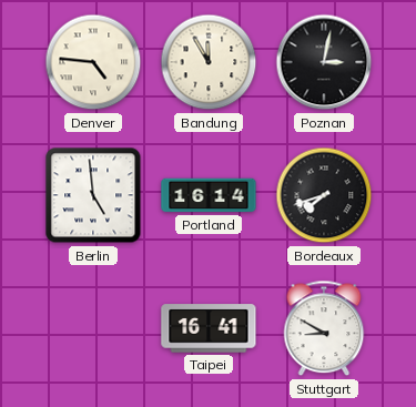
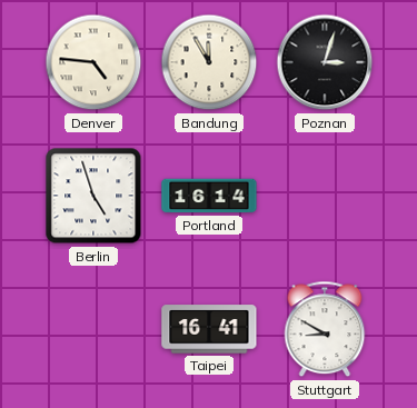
Poznan: 3:02 -> 3:03
Berlin: 4:59 -> 4:57
Bordeaux: 7:42 -> none
